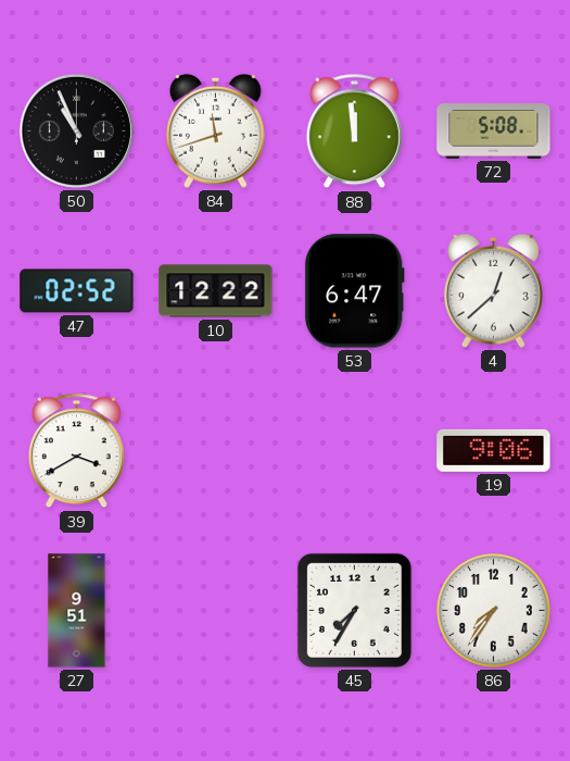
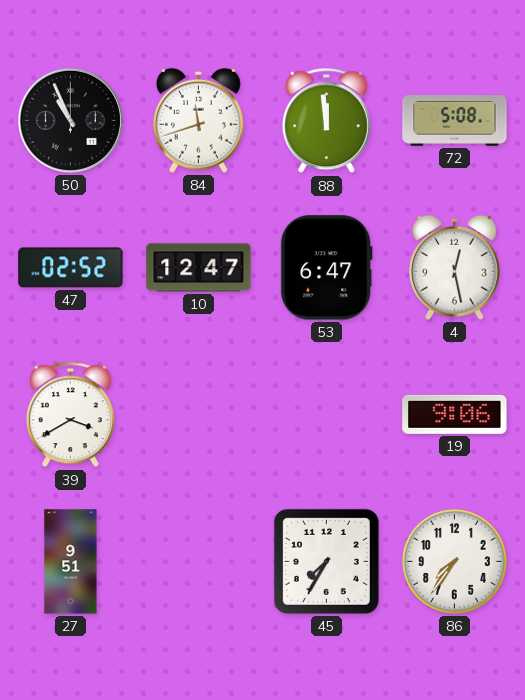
10: 12:22 -> 12:47
4: 12:38 -> 12:28
